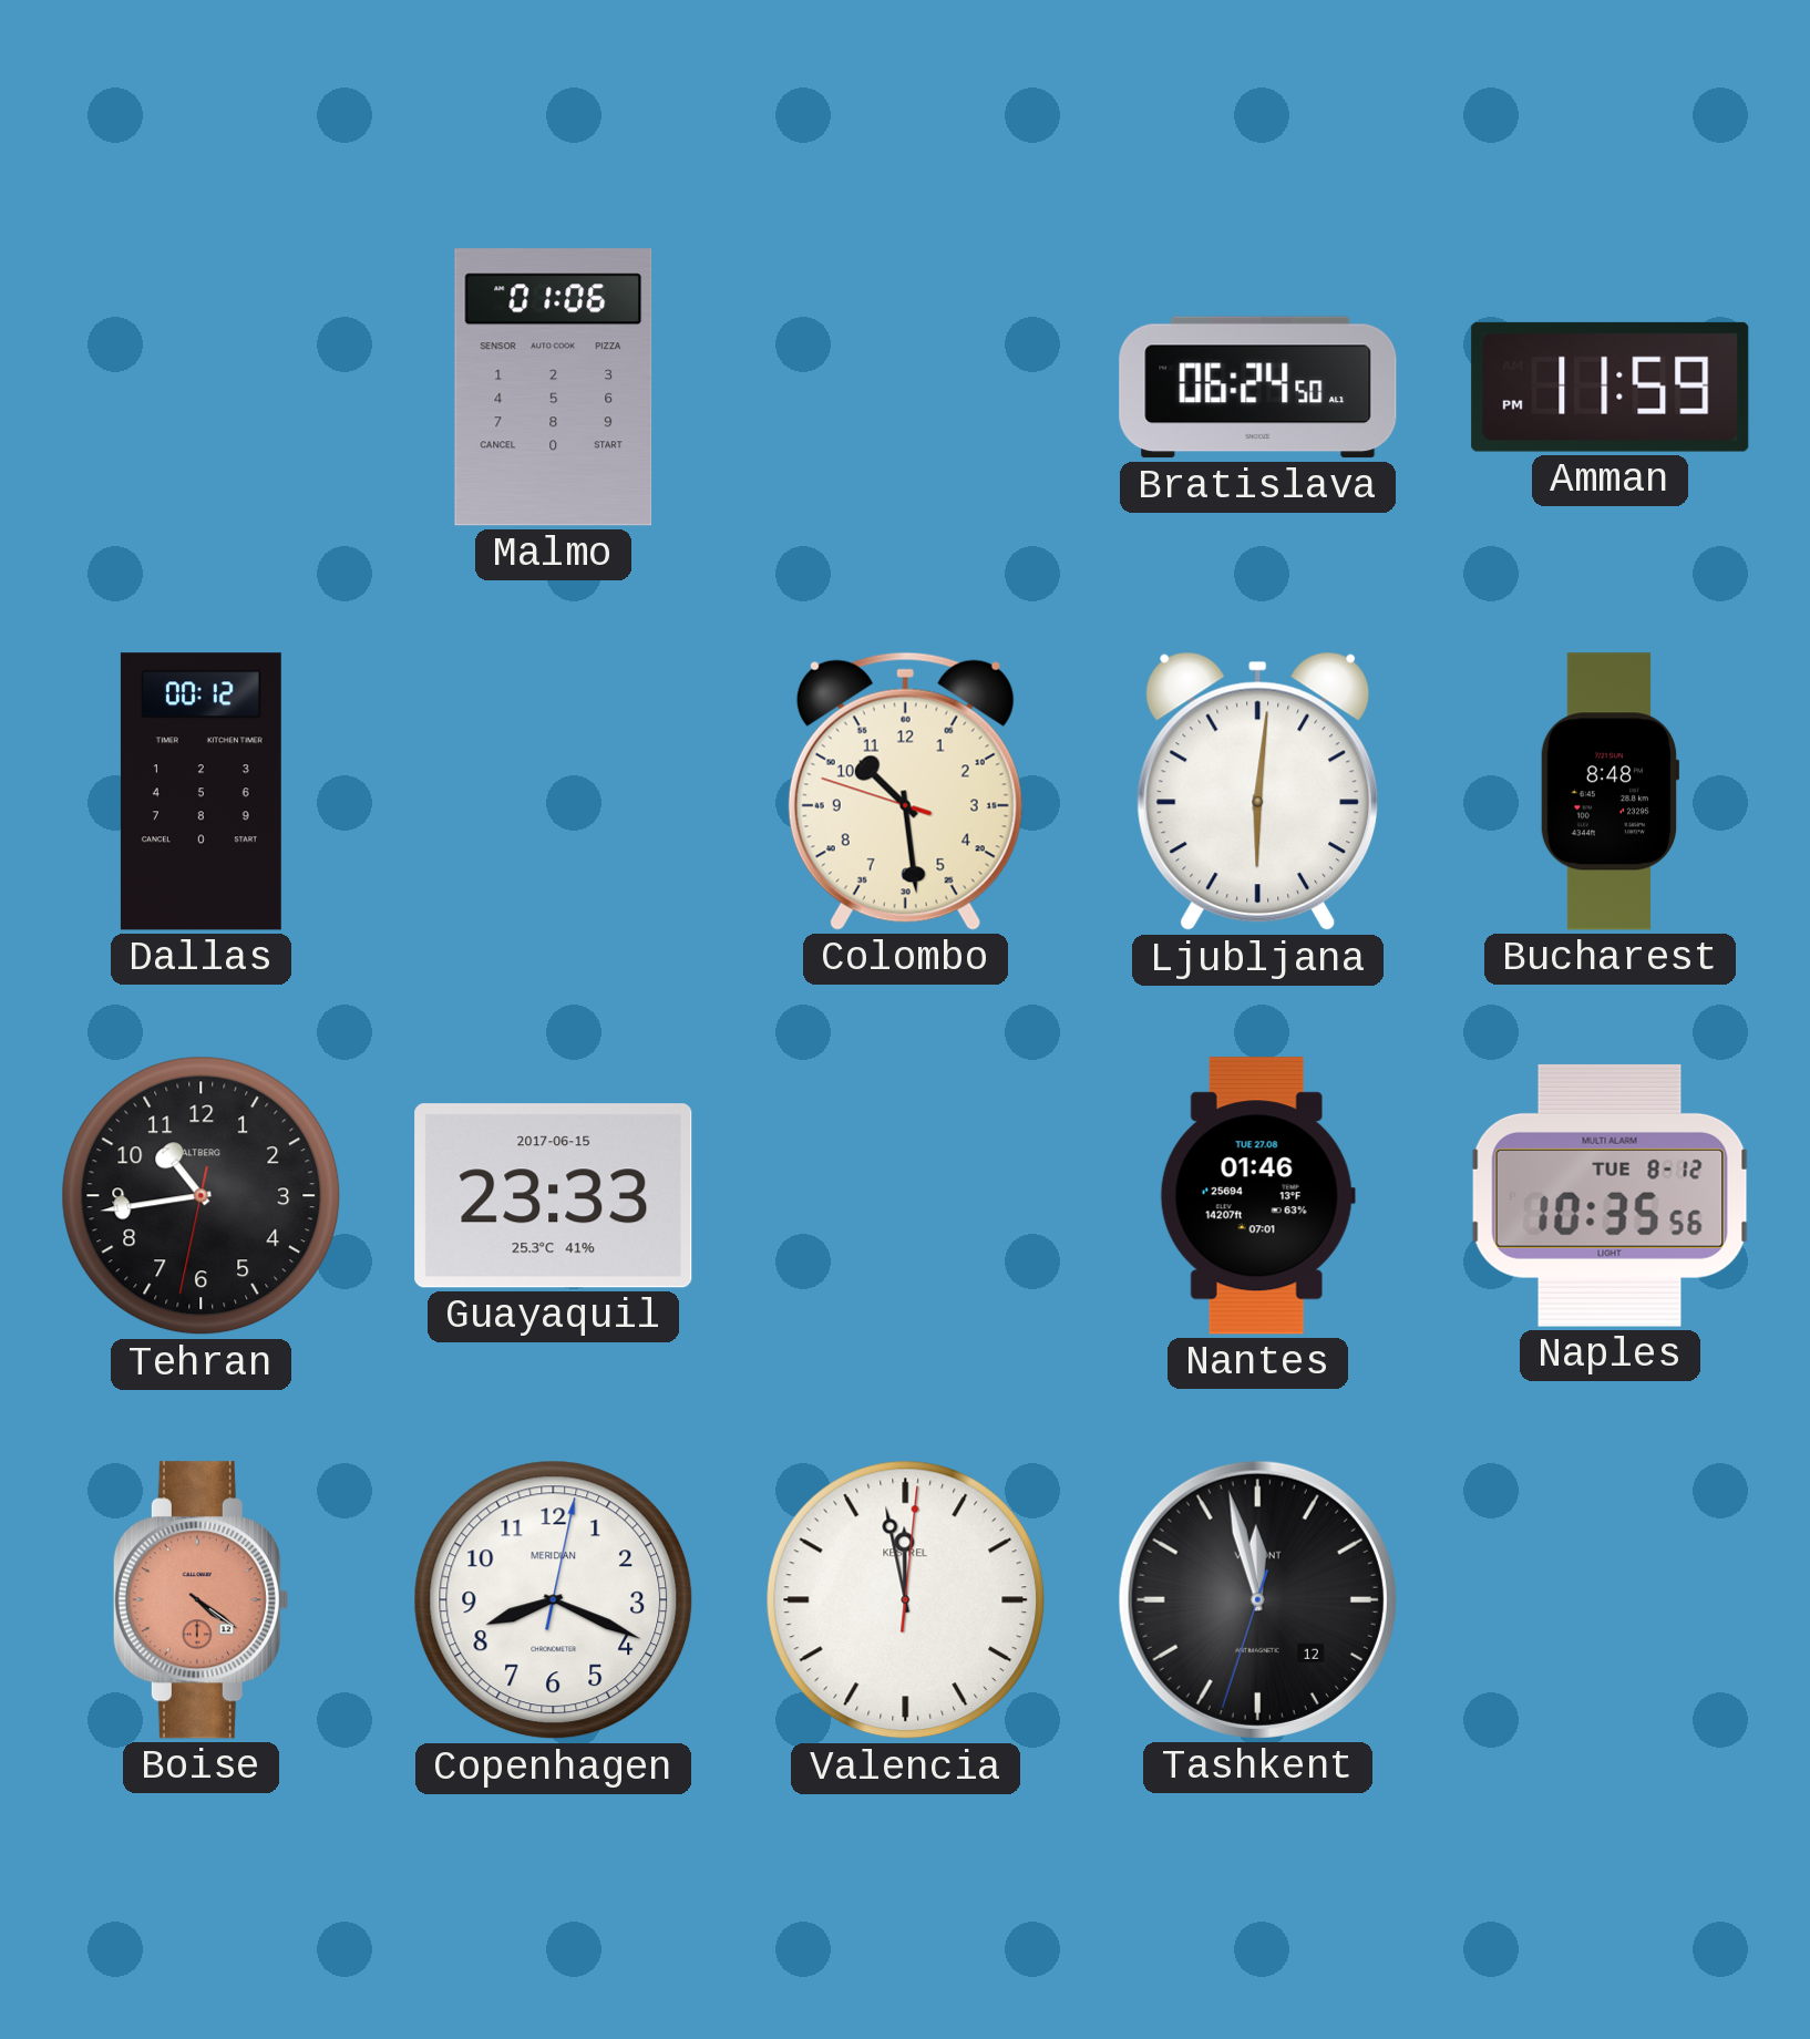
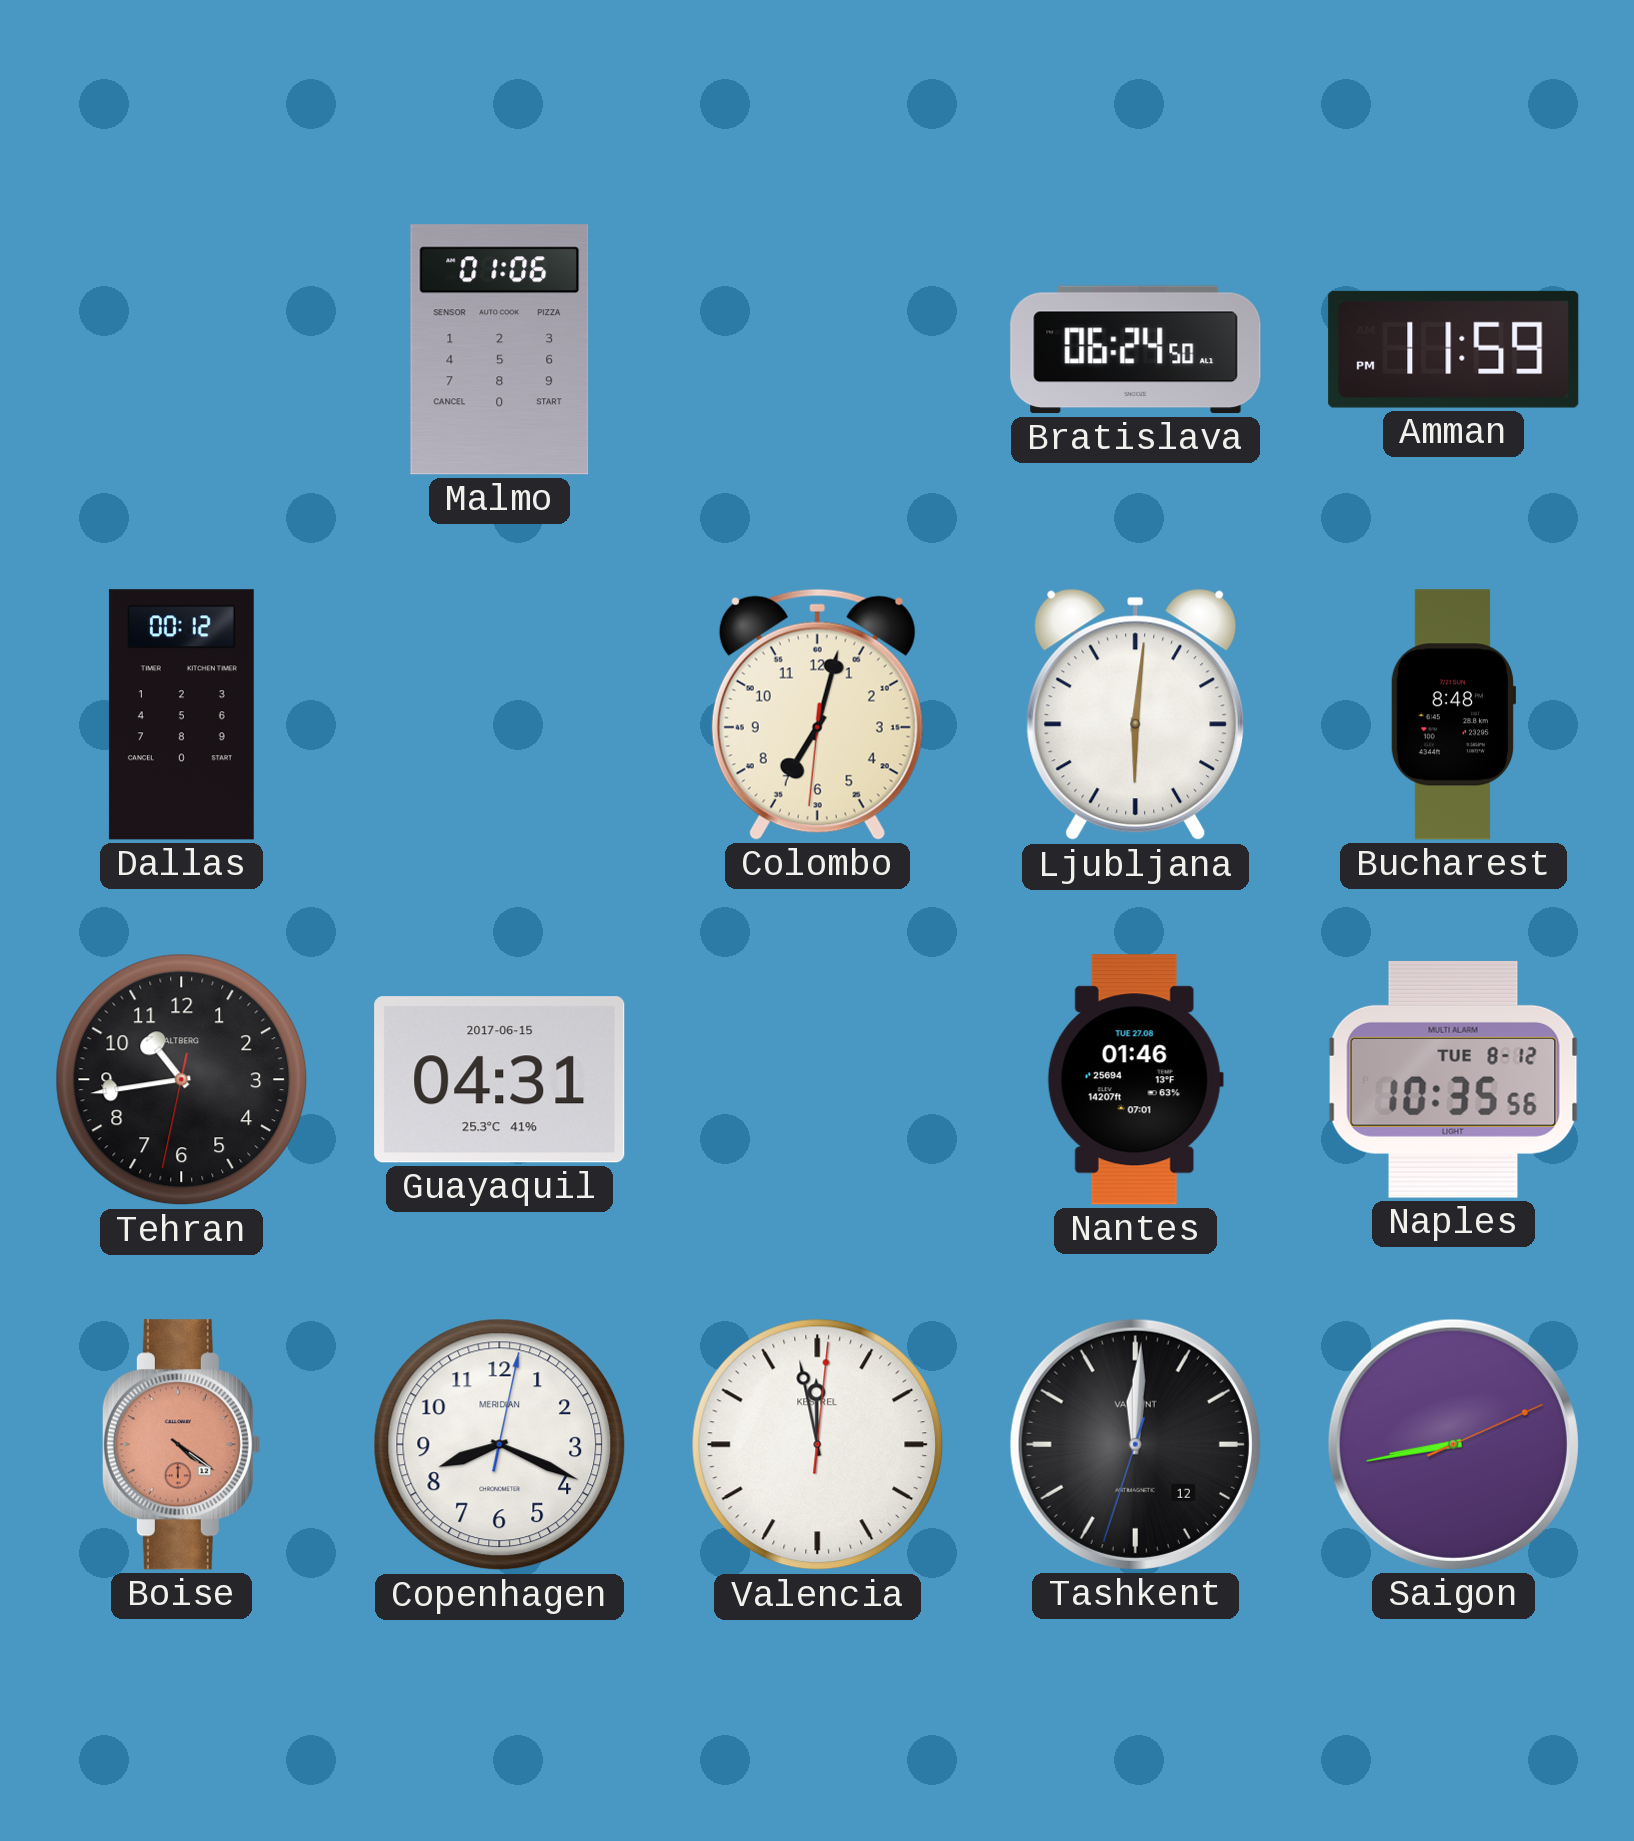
Colombo: 10:28 -> 7:02
Guayaquil: 23:33 -> 04:31
Tashkent: 11:57 -> 12:00
Saigon: none -> 8:43
